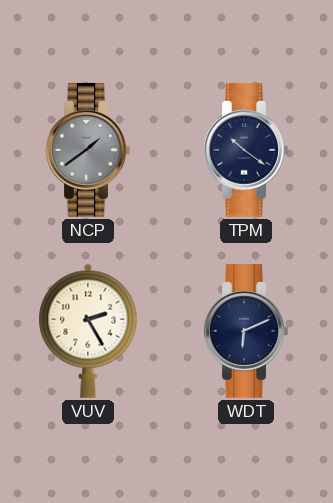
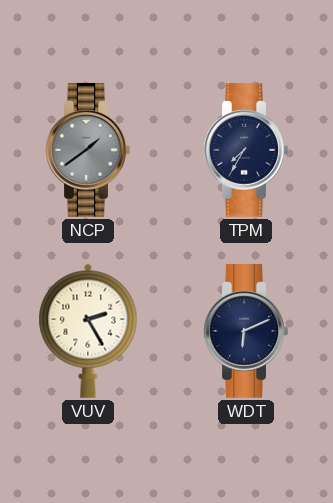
TPM: 10:21 -> 7:35
